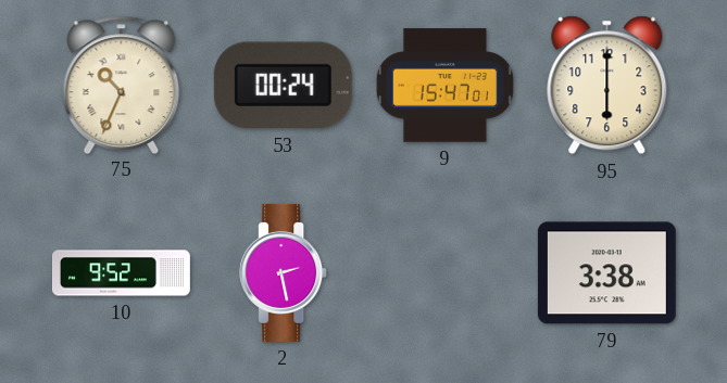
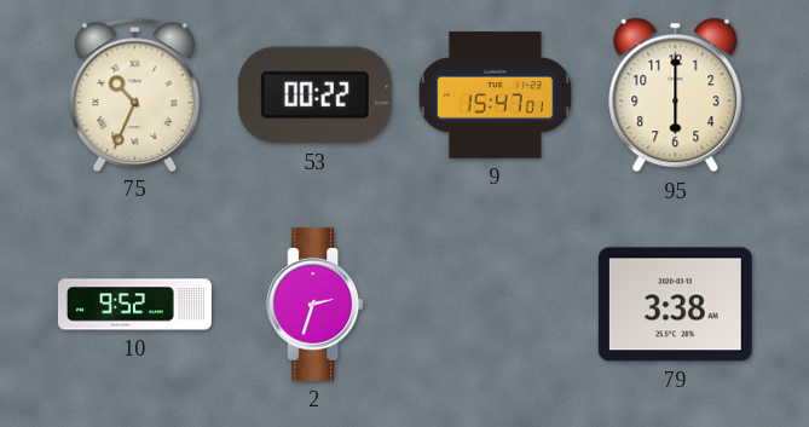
53: 00:24 -> 00:22
2: 2:28 -> 2:33
